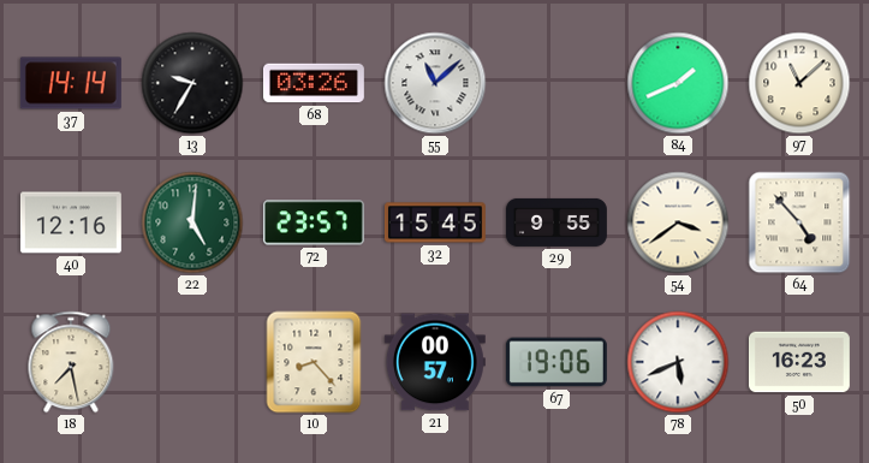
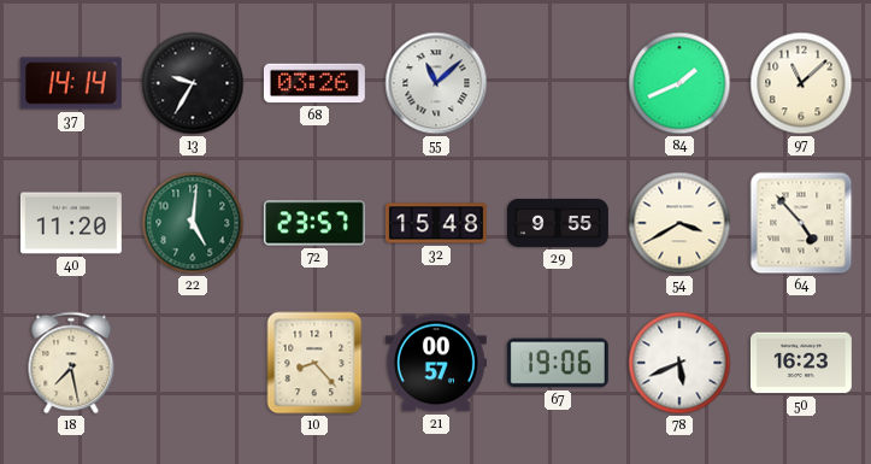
40: 12:16 -> 11:20
32: 15:45 -> 15:48
54: 3:39 -> 3:40
